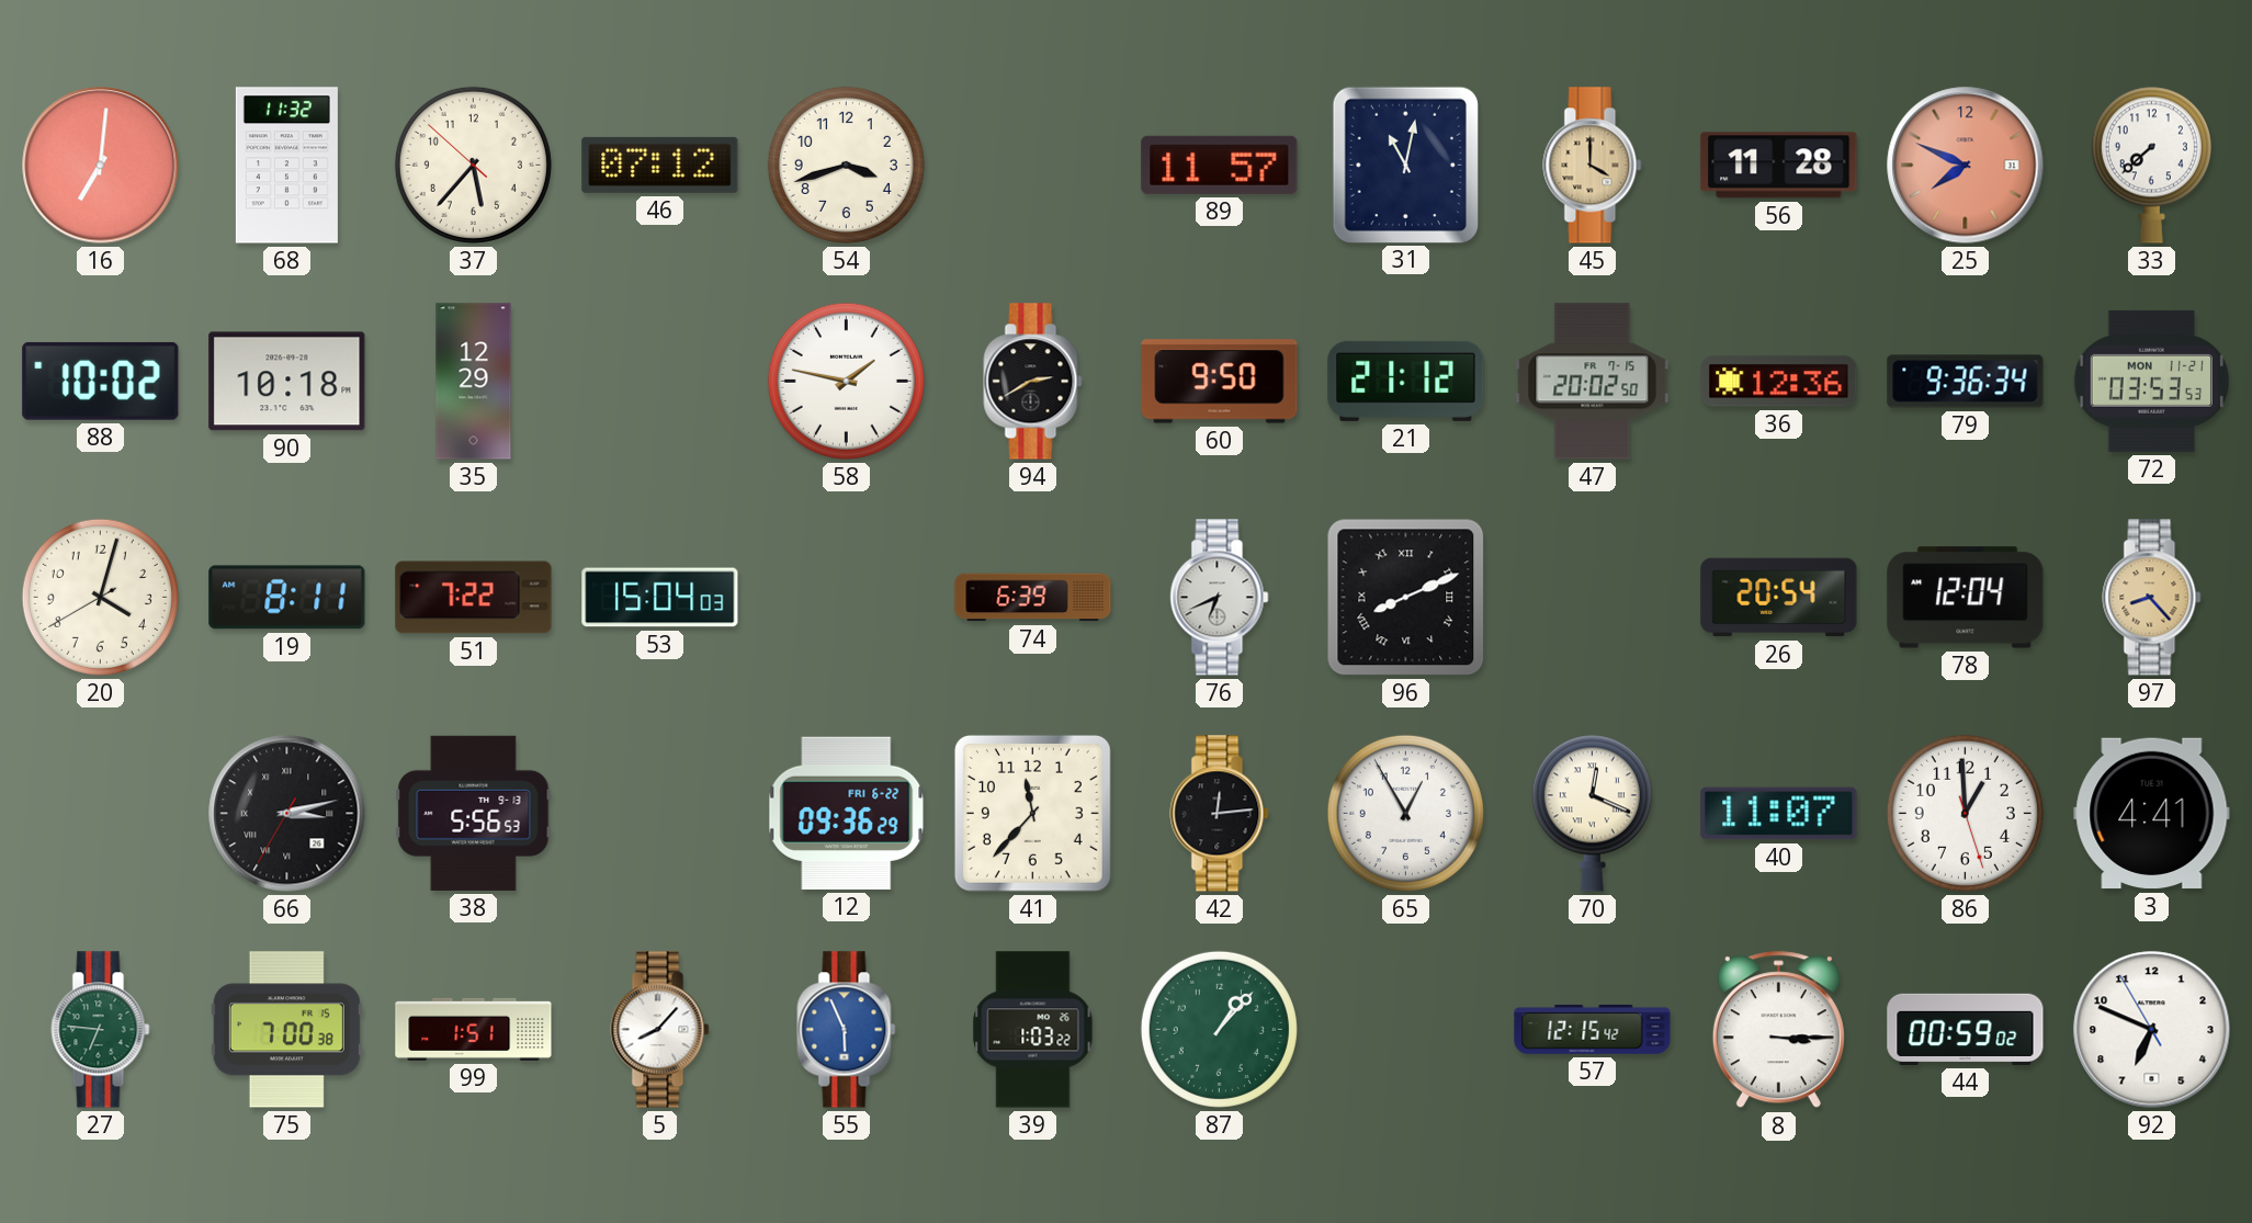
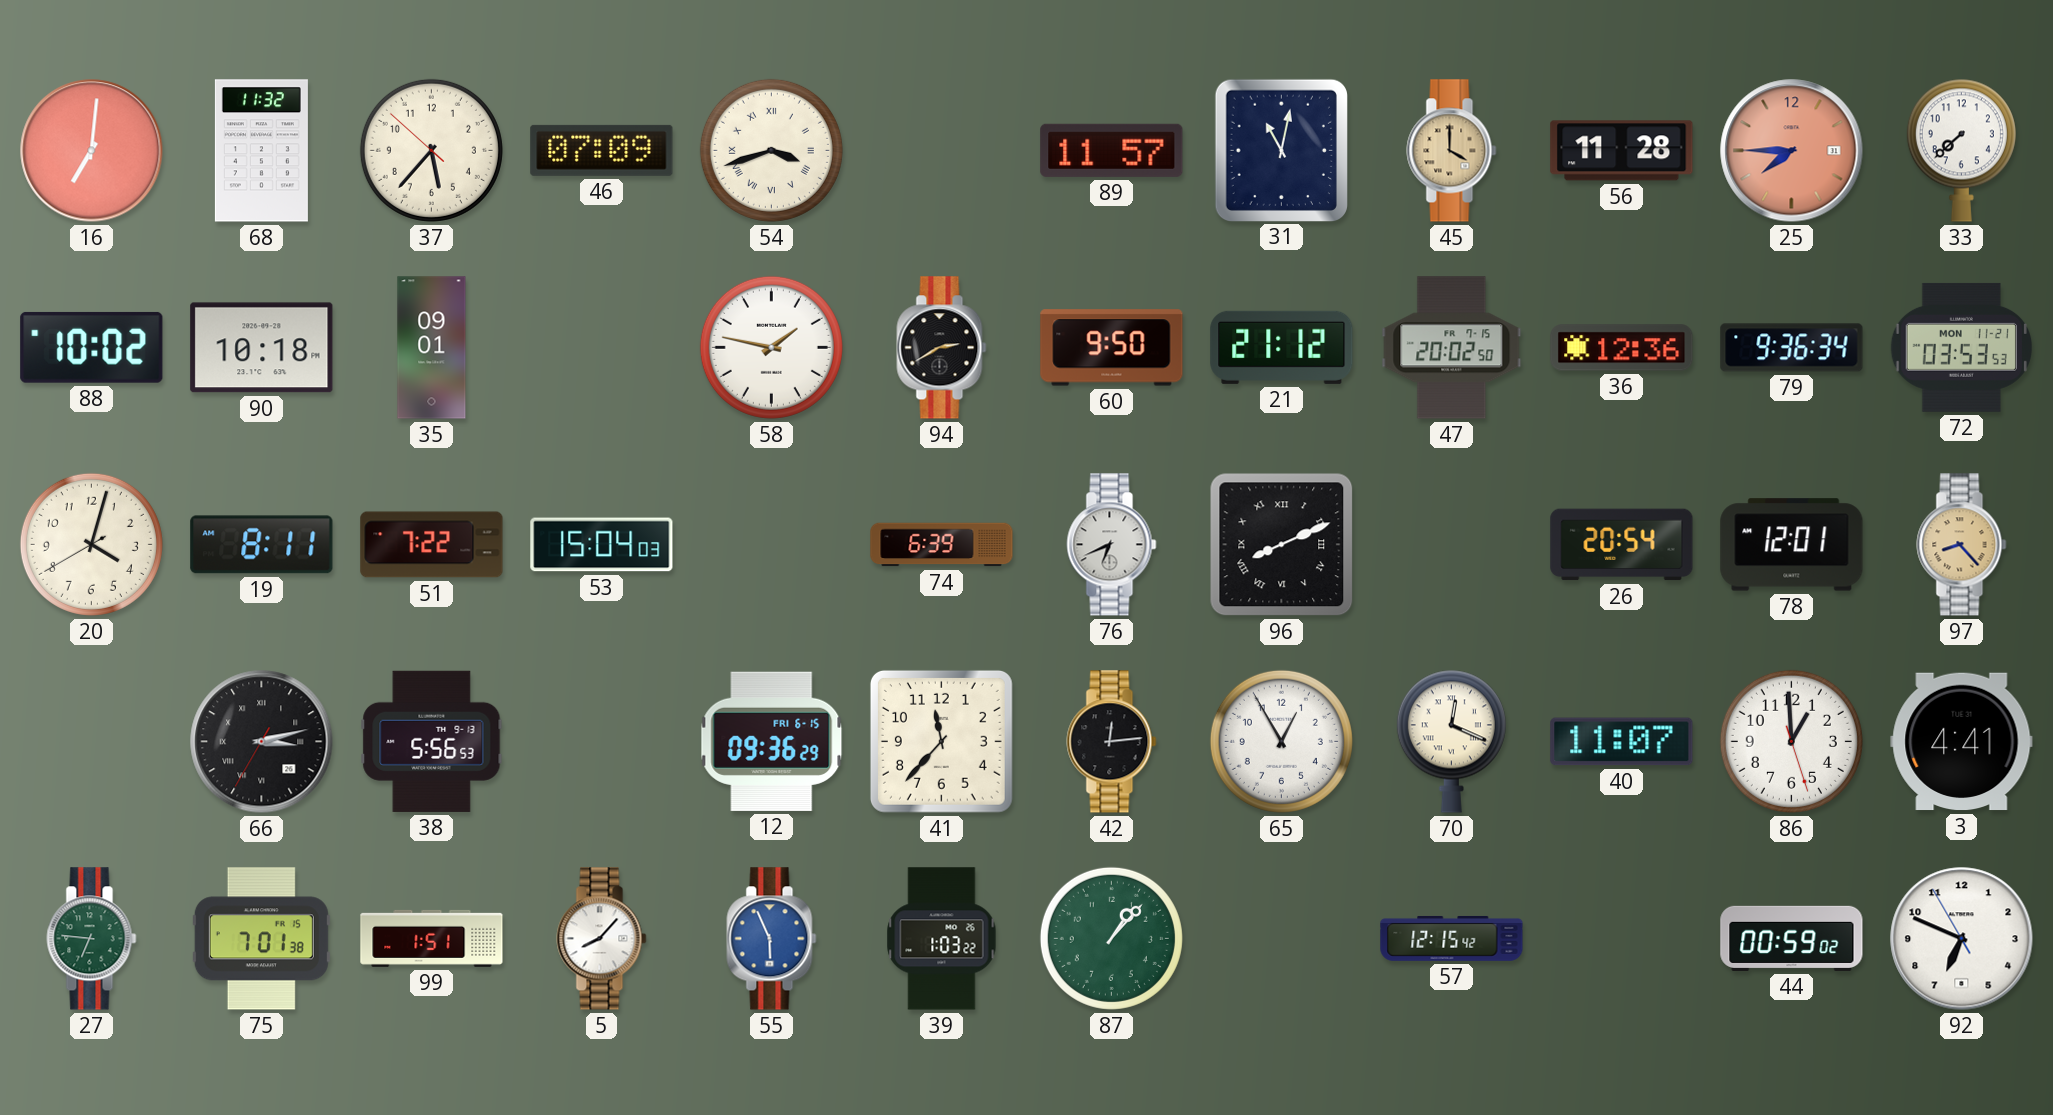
46: 07:12 -> 07:09
54 numerals: Arabic -> Roman
25: 7:49 -> 7:45
35: 12:29 -> 09:01
78: 12:04 -> 12:01
12 date: FRI 6-22 -> FRI 6-15
75: 7:00 -> 7:01
8: 3:15 -> none
